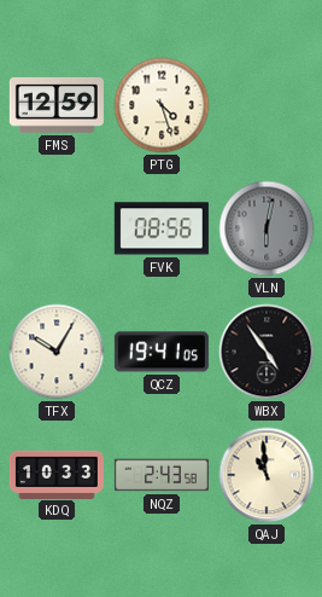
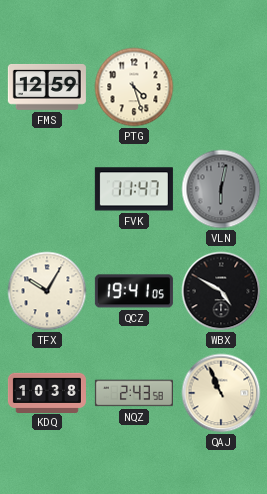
FVK: 08:56 -> 11:47
WBX: 4:54 -> 4:50
KDQ: 10:33 -> 10:38
QAJ: 10:59 -> 10:56
